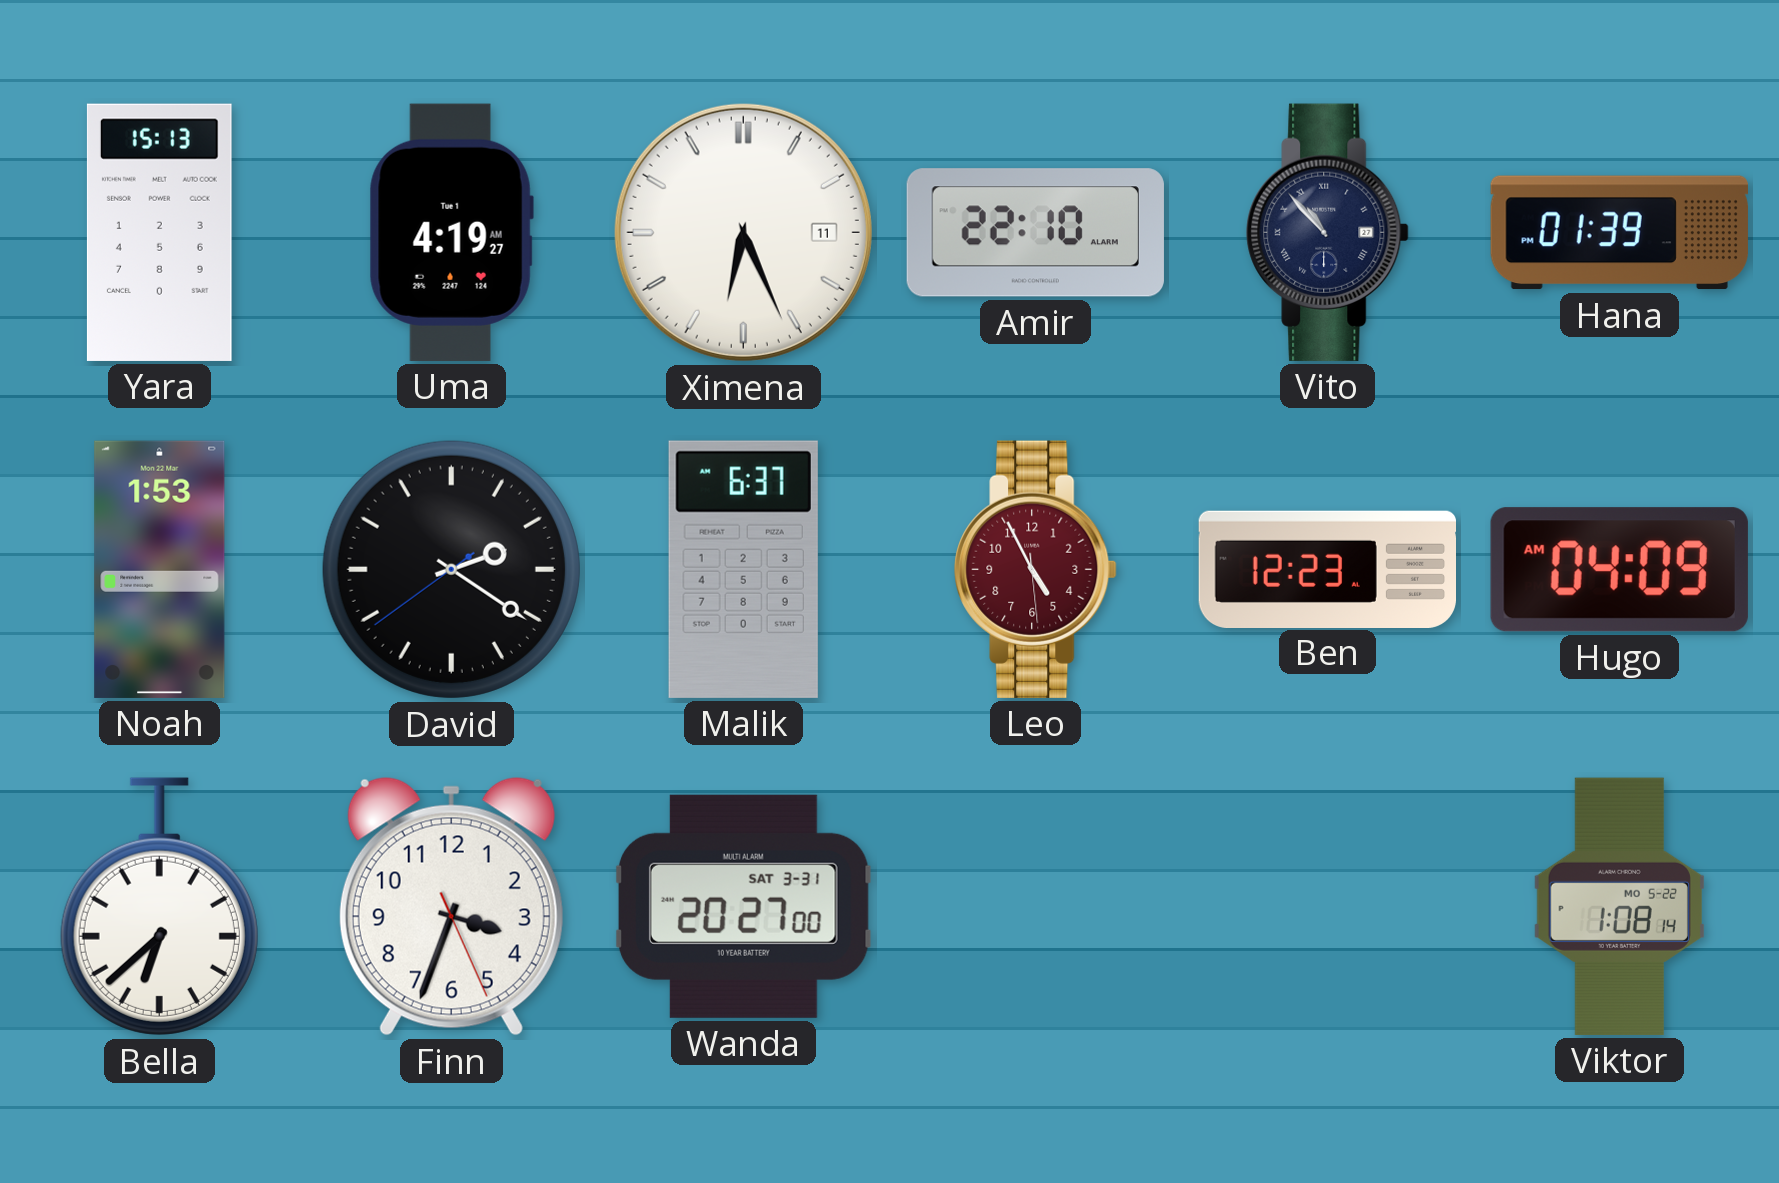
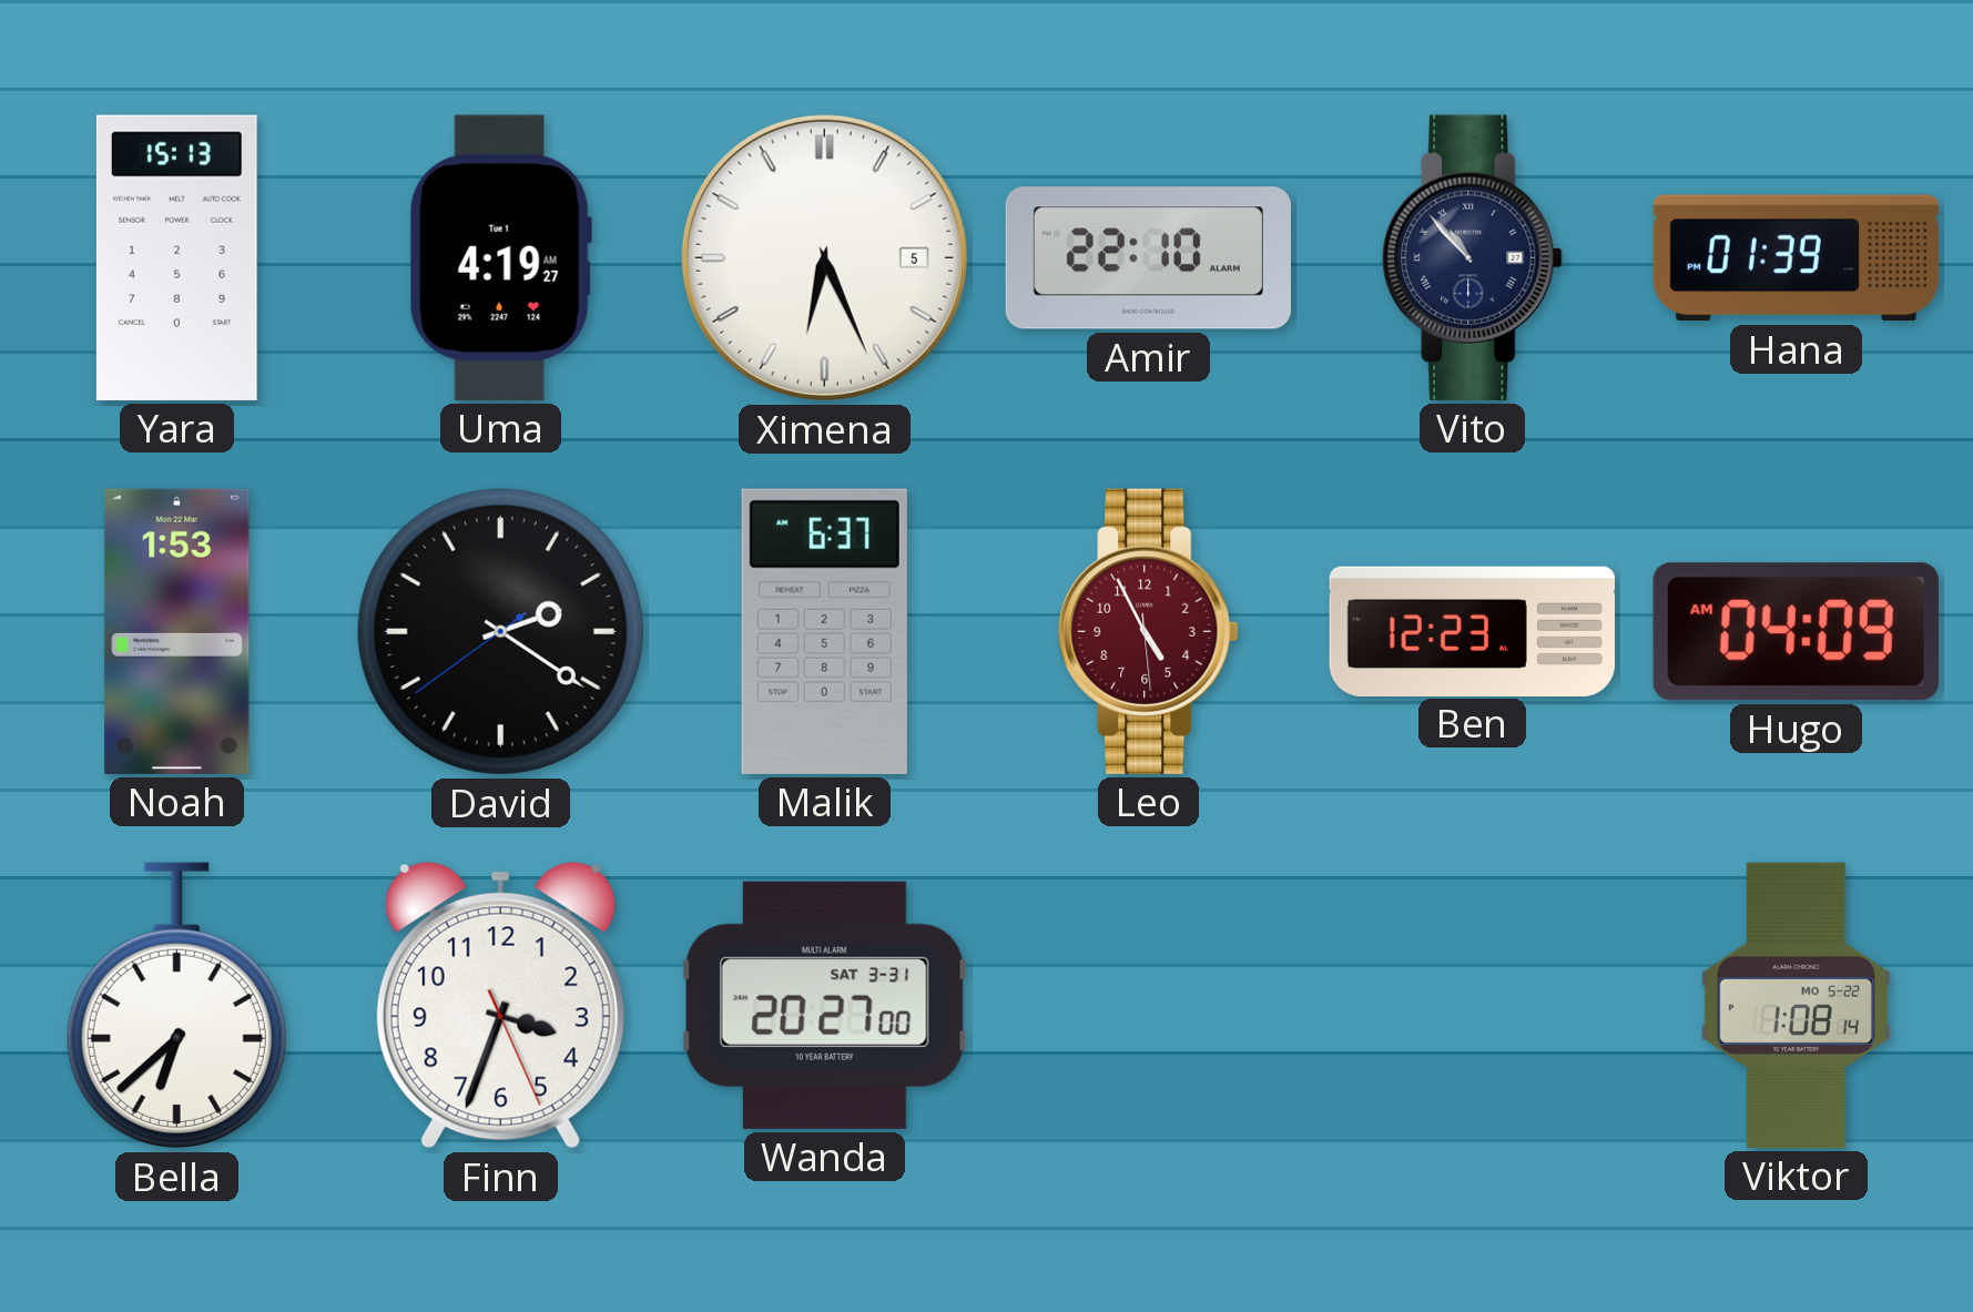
Ximena date: 11 -> 5
